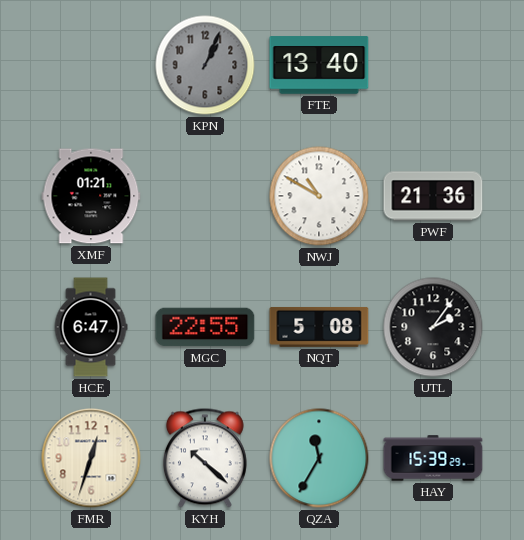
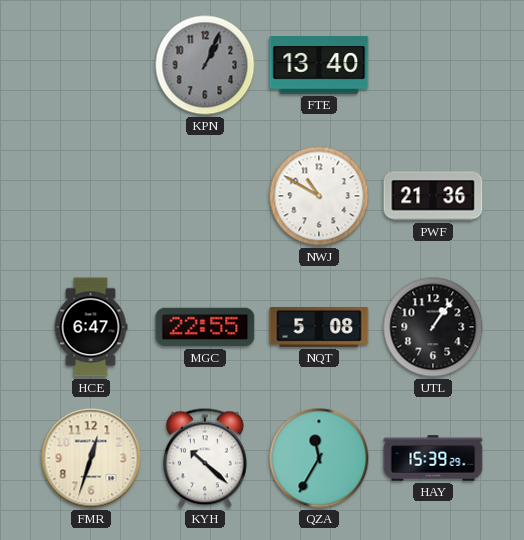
XMF: 01:21 -> none
UTL: 2:06 -> 1:06
